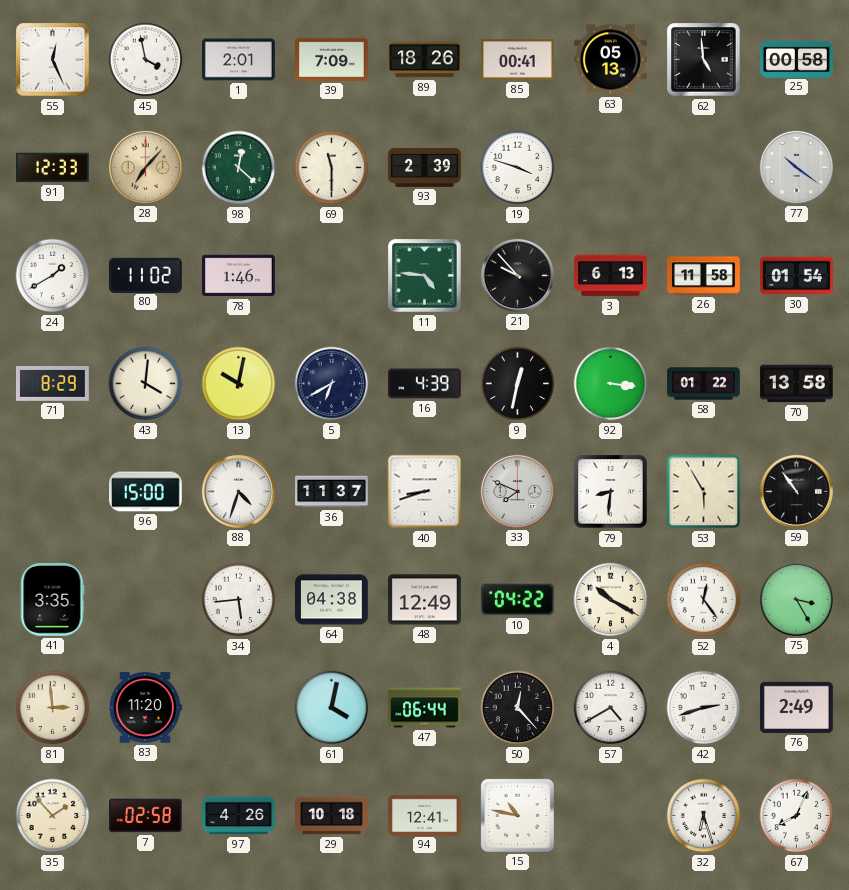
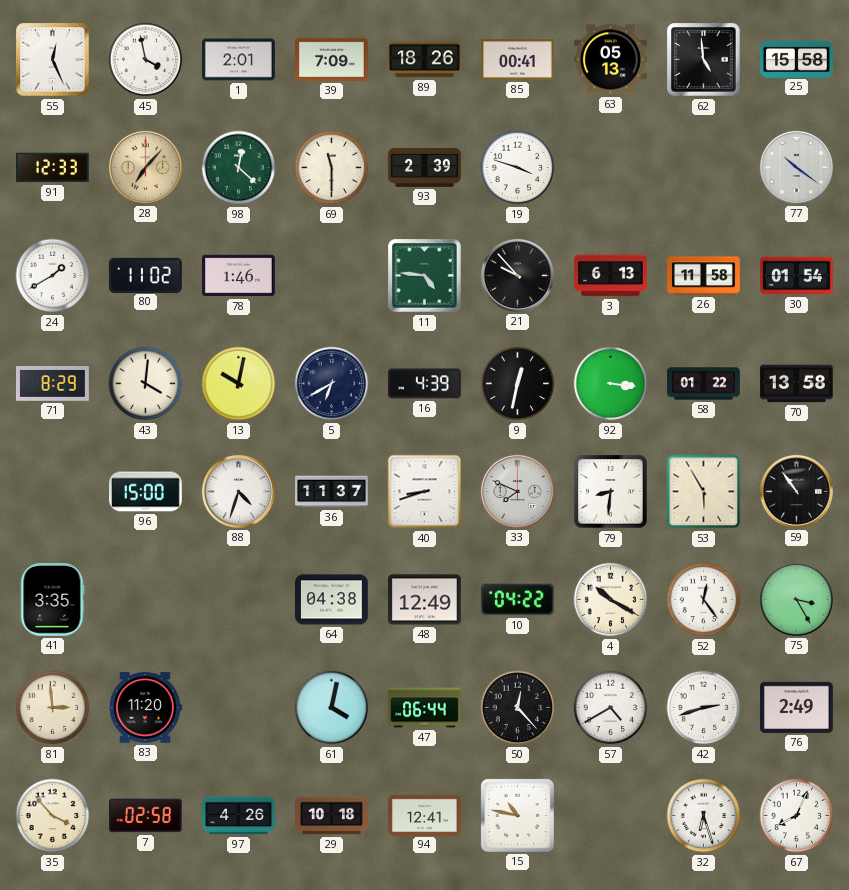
25: 00:58 -> 15:58
34: 5:44 -> none
35: 1:53 -> 3:53
